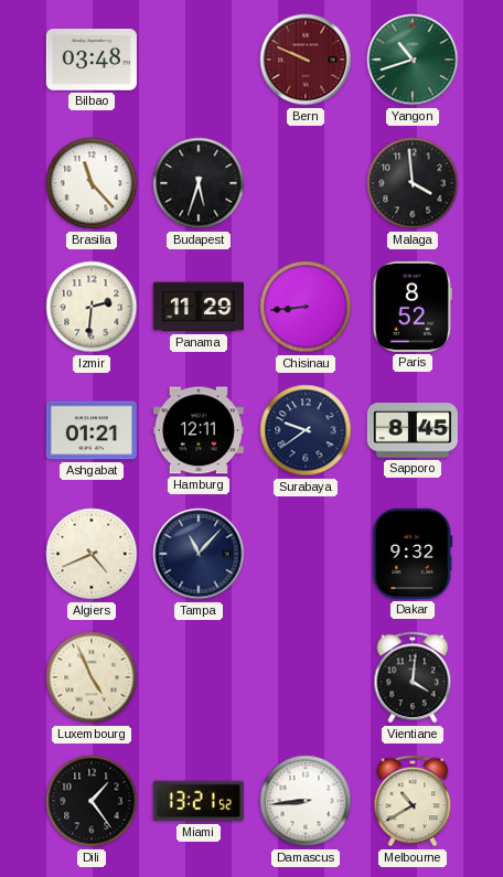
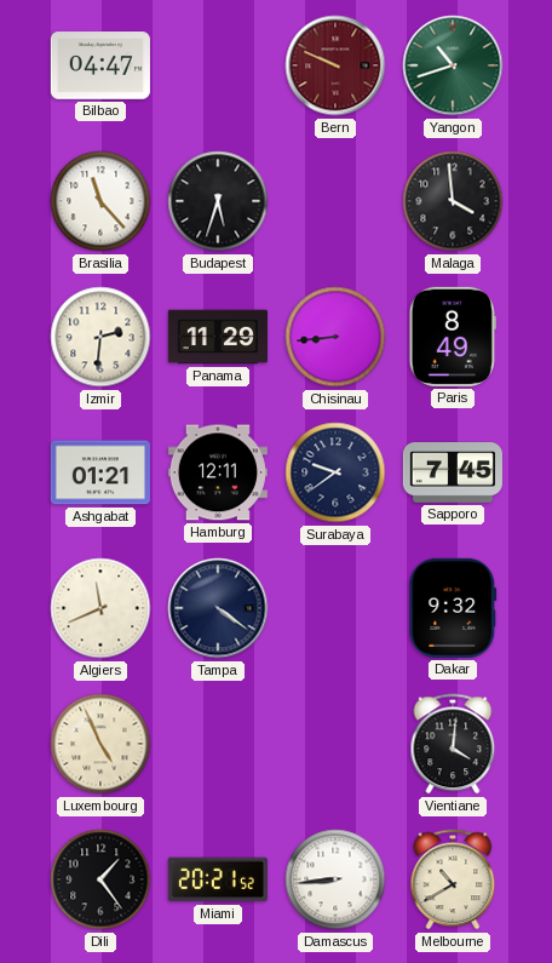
Bilbao: 03:48 -> 04:47
Paris: 8:52 -> 8:49
Sapporo: 8:45 -> 7:45
Algiers: 4:41 -> 11:41
Tampa: 11:07 -> 4:21
Miami: 13:21 -> 20:21
